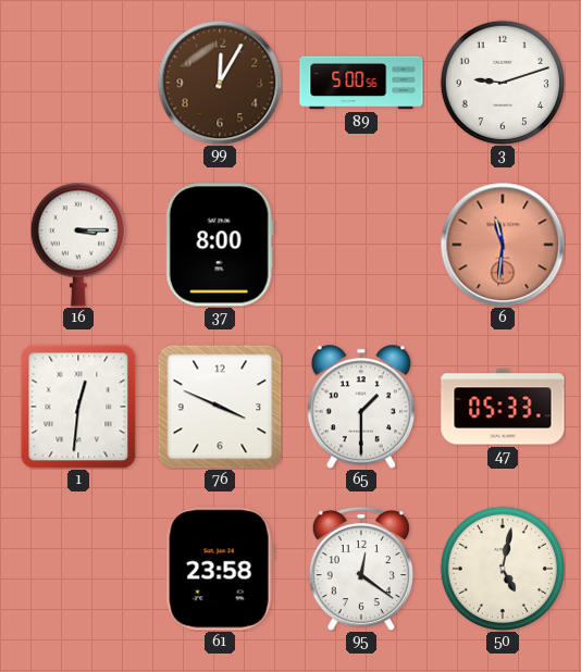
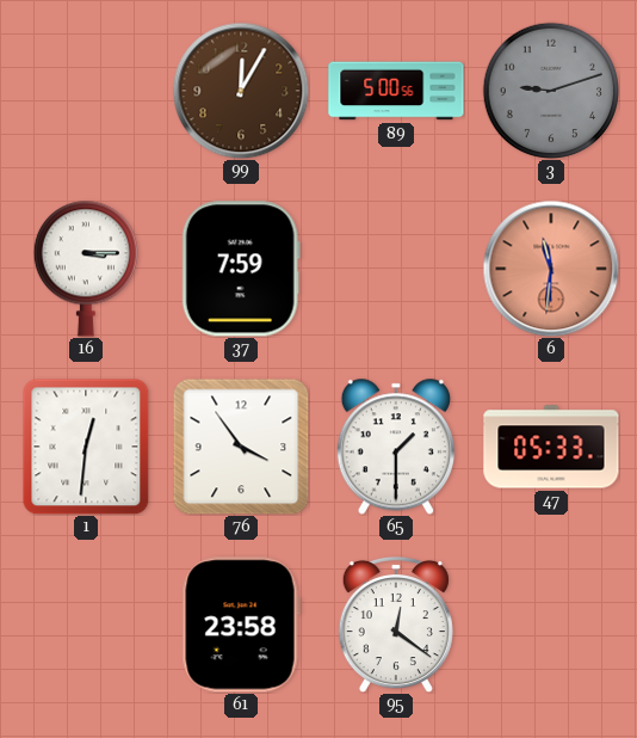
3 dial: white -> grey
37: 8:00 -> 7:59
76: 3:49 -> 3:54
50: 5:02 -> none
